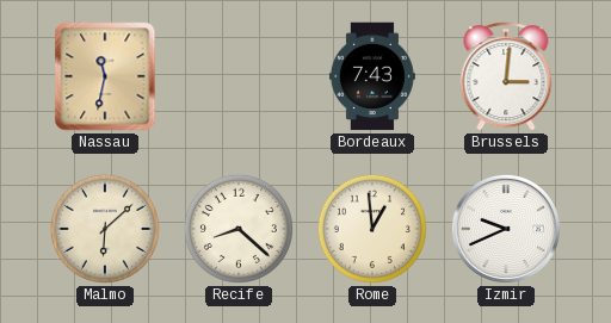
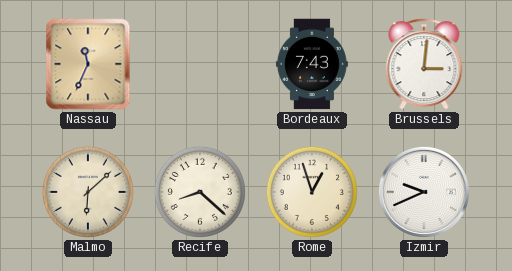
Nassau: 11:32 -> 11:34
Rome: 12:59 -> 12:57
